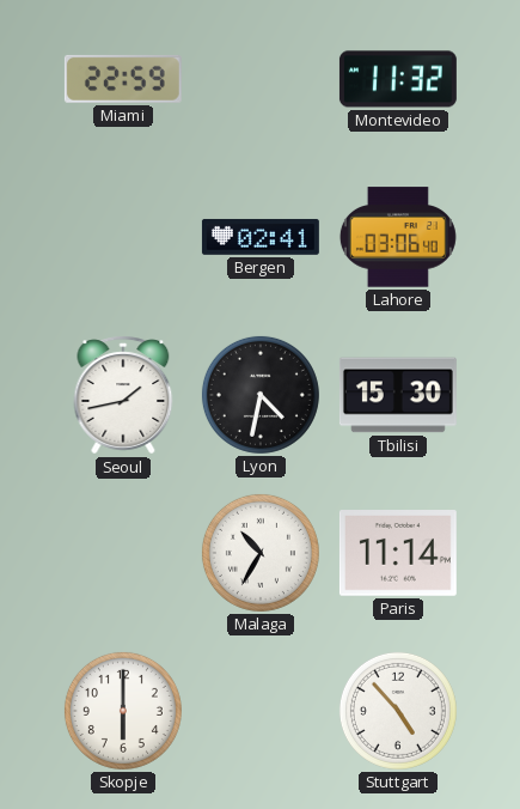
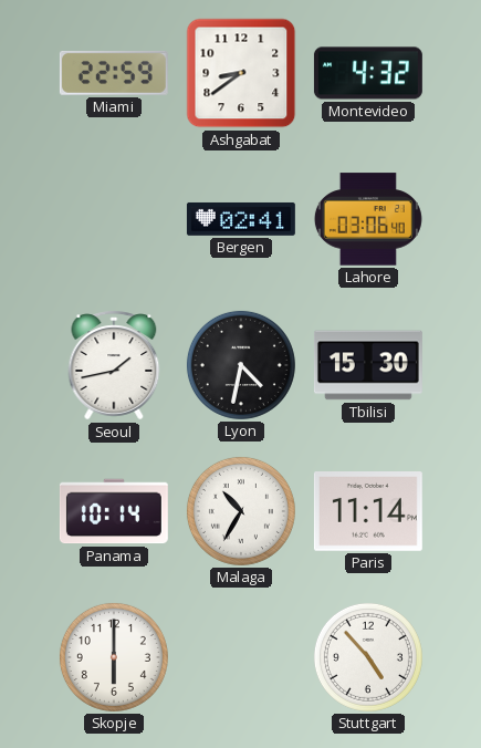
Ashgabat: none -> 8:39
Montevideo: 11:32 -> 4:32
Panama: none -> 10:14
